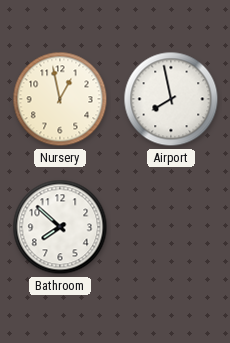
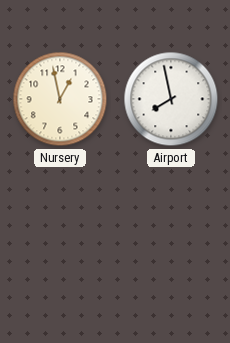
Bathroom: 7:52 -> none
